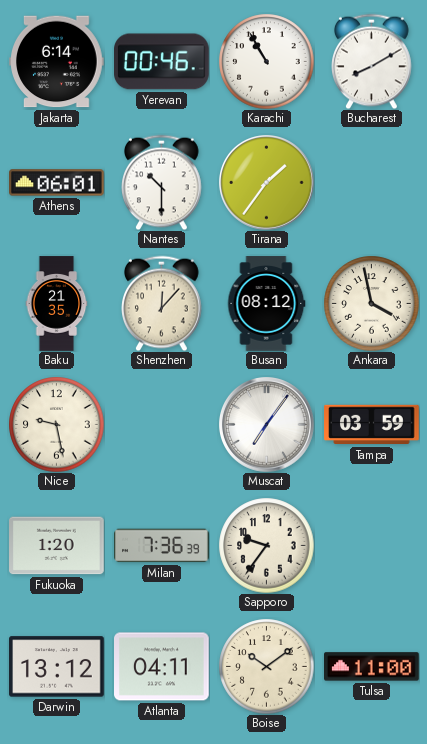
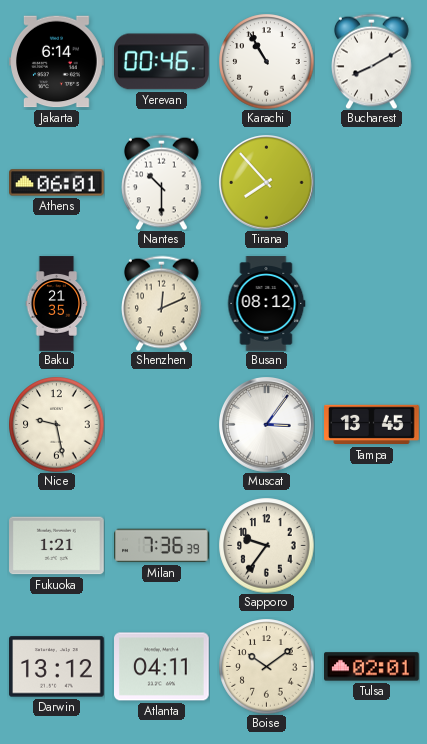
Tirana: 1:36 -> 7:53
Shenzhen: 12:07 -> 12:11
Ankara: 3:58 -> none
Muscat: 7:06 -> 3:06
Tampa: 03:59 -> 13:45
Fukuoka: 1:20 -> 1:21
Tulsa: 11:00 -> 02:01
